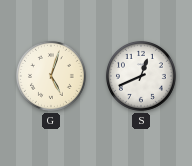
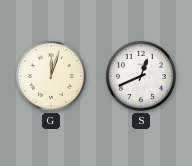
G: 5:03 -> 12:03
